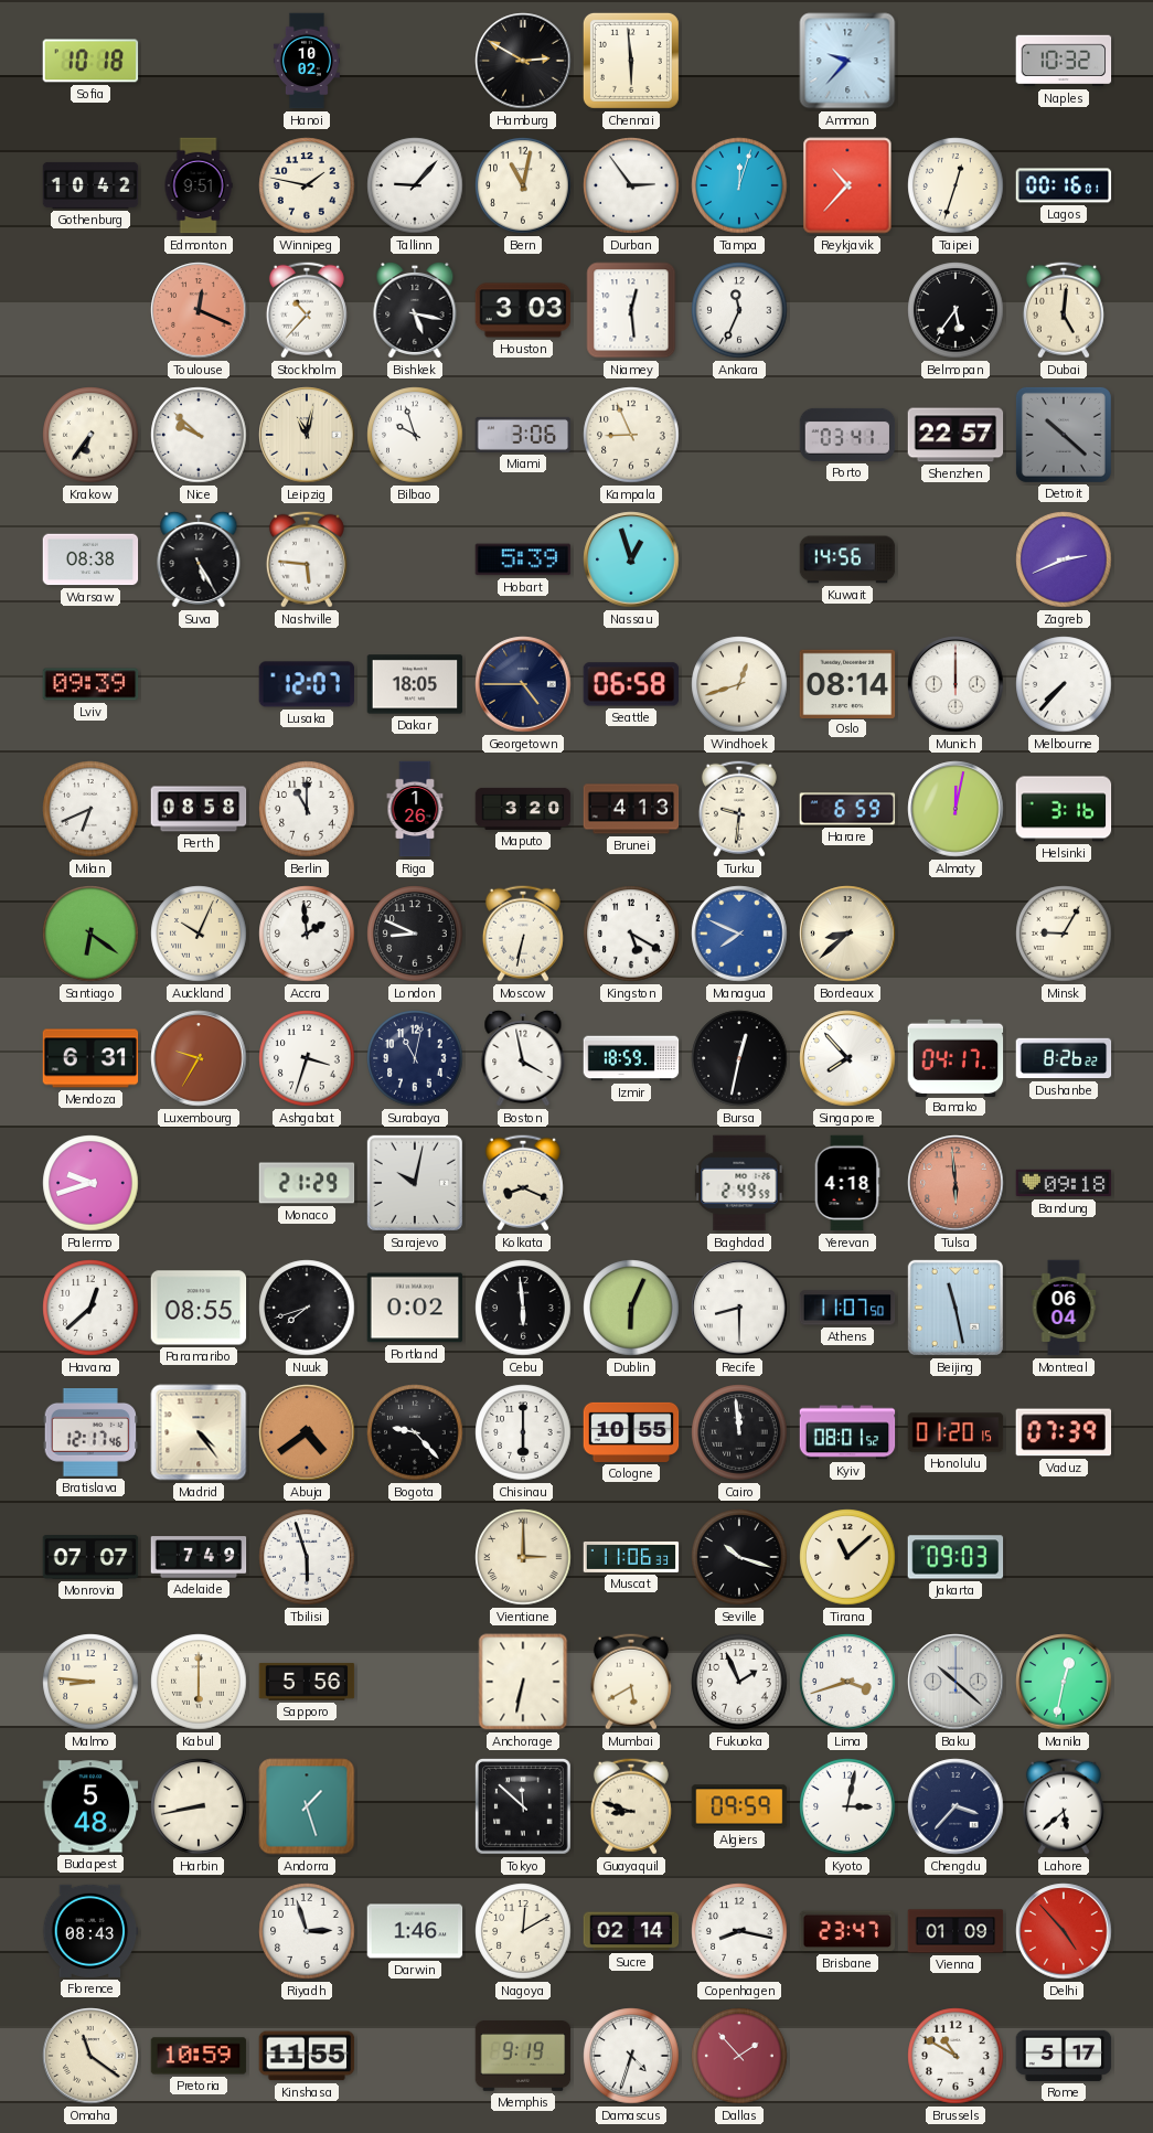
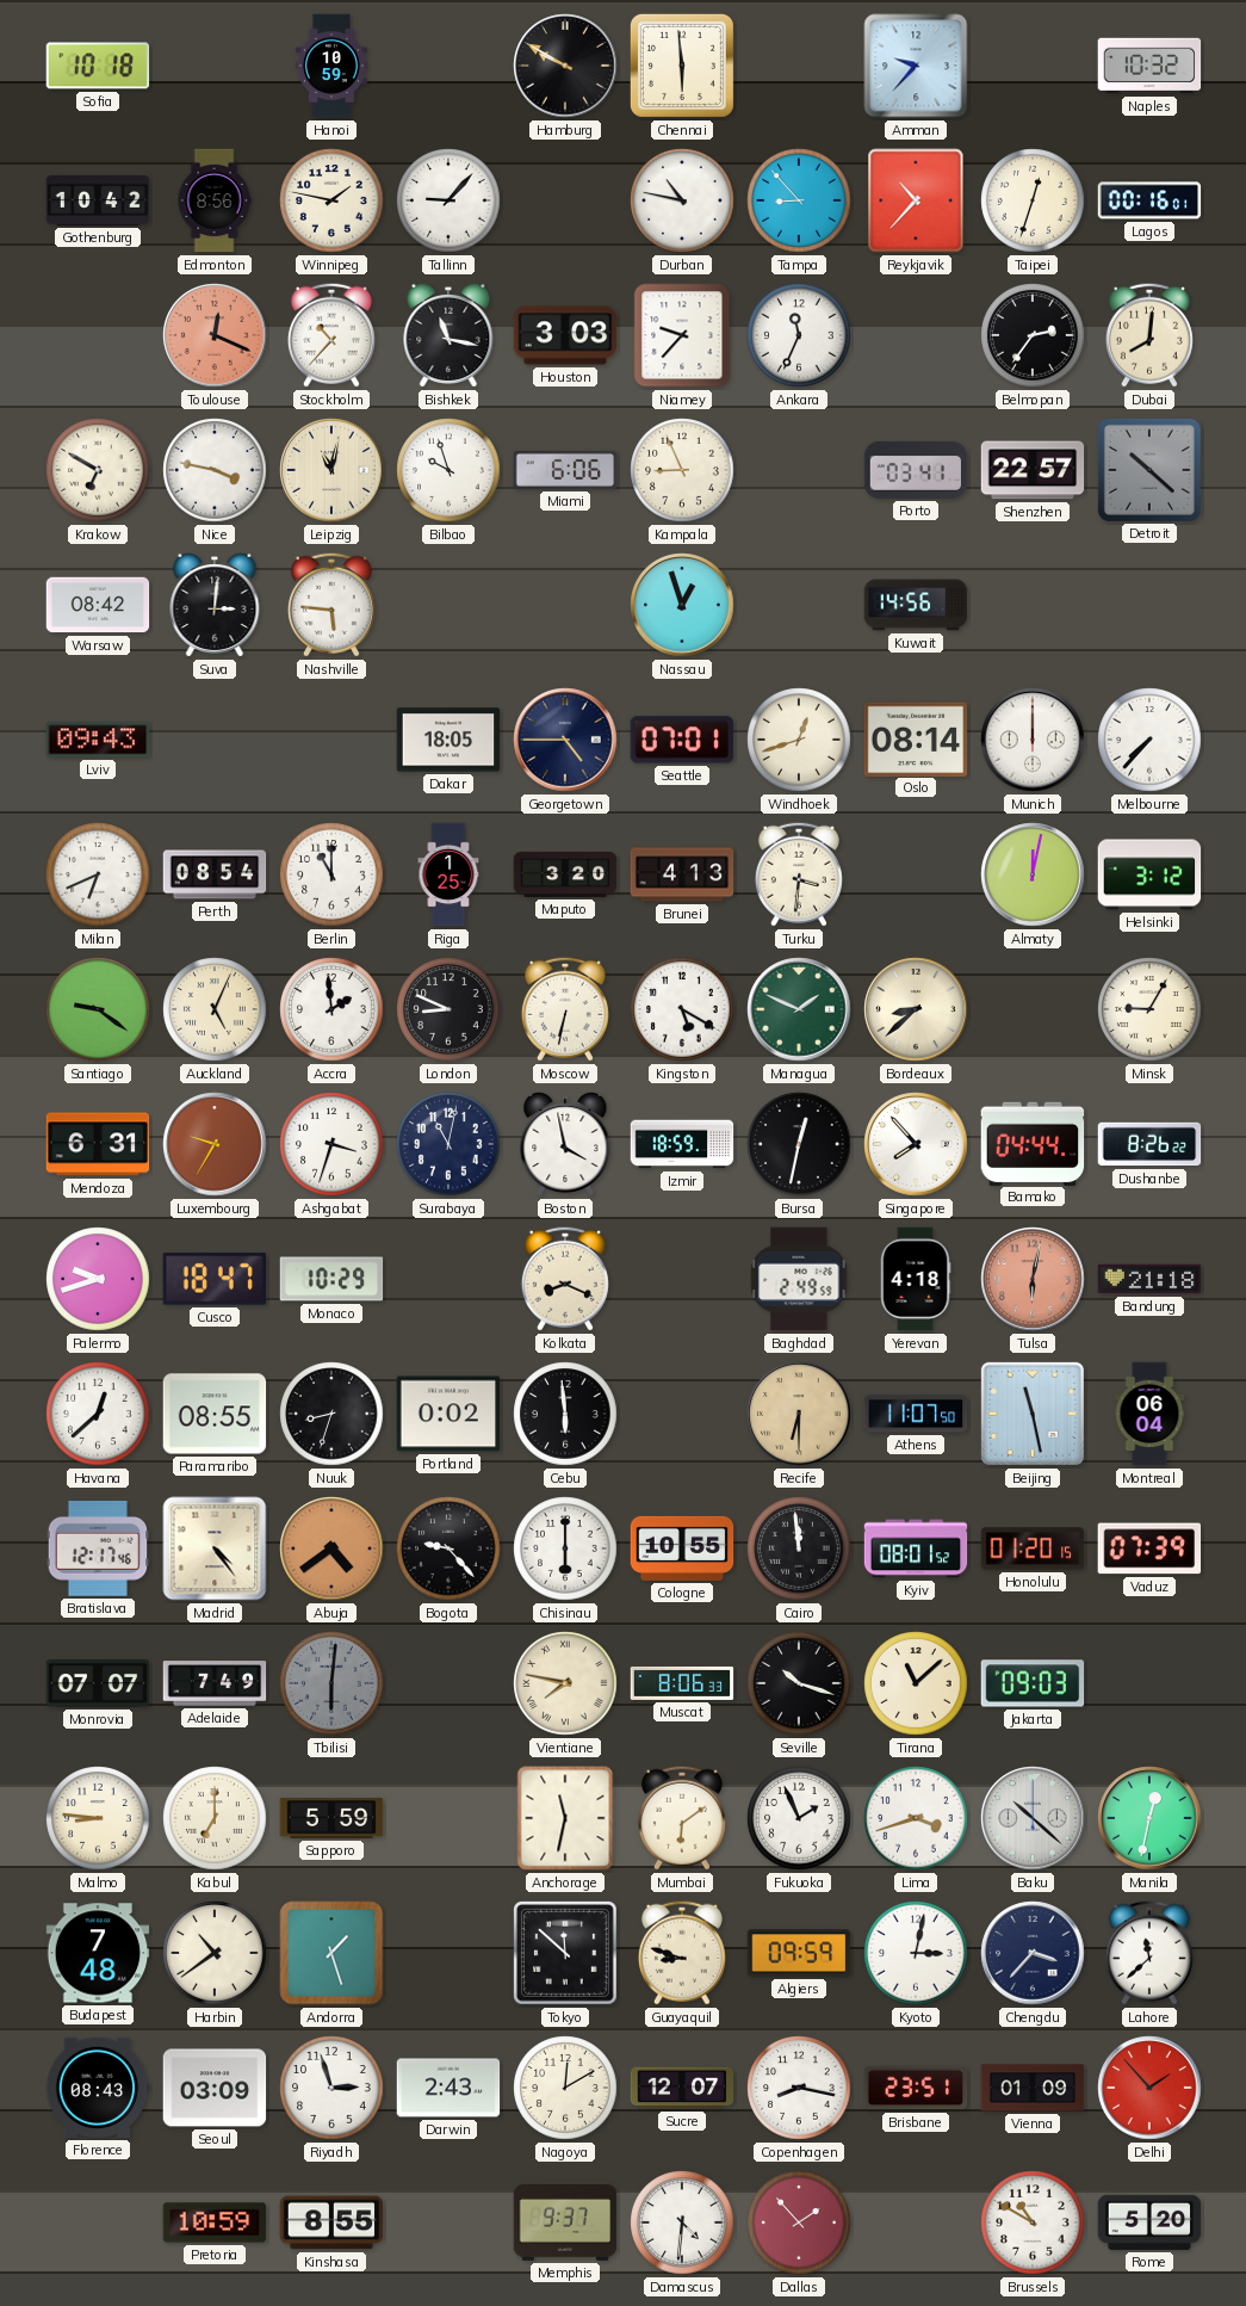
Hanoi: 10:02 -> 10:59
Hamburg: 2:50 -> 9:50
Edmonton: 9:51 -> 8:56
Bern: 11:02 -> none
Durban: 2:54 -> 10:47
Tampa: 12:03 -> 8:53
Bishkek: 5:17 -> 11:17
Niamey: 12:29 -> 9:37
Belmopan: 5:36 -> 2:36
Dubai: 5:01 -> 8:01
Krakow: 6:36 -> 6:50
Nice: 9:52 -> 3:47
Miami: 3:06 -> 6:06
Warsaw: 08:38 -> 08:42
Suva: 5:25 -> 3:01
Hobart: 5:39 -> none
Zagreb: 2:41 -> none
Lviv: 09:39 -> 09:43
Lusaka: 12:07 -> none
Seattle: 06:58 -> 07:01
Perth: 08:58 -> 08:54
Riga: 1:26 -> 1:25
Turku: 9:31 -> 3:31
Harare: 6:59 -> none
Helsinki: 3:16 -> 3:12
Santiago: 6:21 -> 9:21
Auckland: 10:04 -> 5:04
Managua: 7:49 -> 1:49
Managua dial: blue -> green
Bamako: 04:17 -> 04:44
Cusco: none -> 18:47
Monaco: 21:29 -> 10:29
Sarajevo: 10:02 -> none
Tulsa: 5:59 -> 6:02
Bandung: 09:18 -> 21:18
Nuuk: 7:42 -> 8:33
Dublin: 6:04 -> none
Recife: 8:30 -> 6:30
Recife dial: white -> champagne
Tbilisi: 5:57 -> 6:01
Tbilisi dial: white -> grey
Vientiane: 3:00 -> 7:47
Muscat: 11:06 -> 8:06
Kabul: 6:00 -> 7:00
Sapporo: 5:56 -> 5:59
Anchorage: 6:32 -> 11:32
Mumbai: 5:40 -> 6:09
Budapest: 5:48 -> 7:48
Harbin: 8:43 -> 10:39
Lahore: 5:38 -> 11:38
Seoul: none -> 03:09
Darwin: 1:46 -> 2:43
Sucre: 02:14 -> 12:07
Brisbane: 23:47 -> 23:51
Delhi: 4:53 -> 1:53
Omaha: 11:21 -> none
Kinshasa: 11:55 -> 8:55
Memphis: 9:19 -> 9:37
Damascus: 4:33 -> 4:31
Rome: 5:17 -> 5:20
